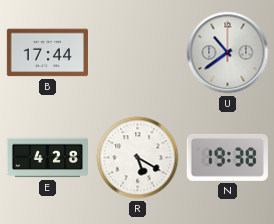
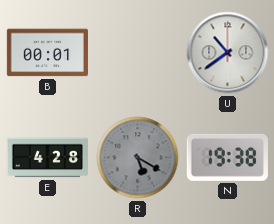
B: 17:44 -> 00:01
R dial: white -> grey
